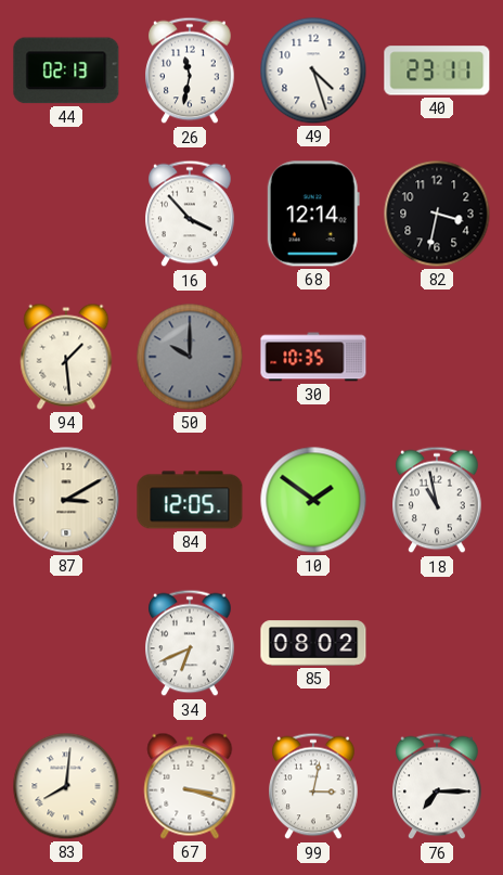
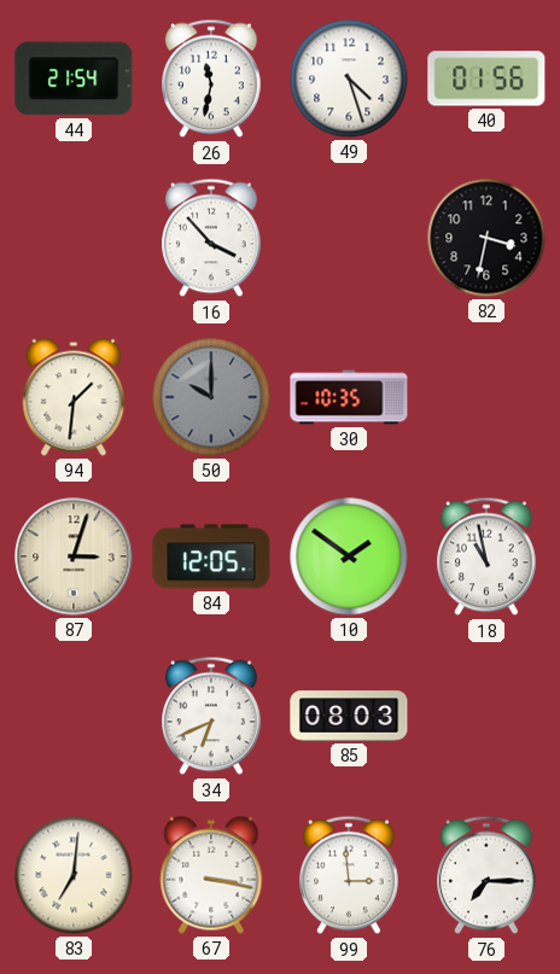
44: 02:13 -> 21:54
40: 23:11 -> 01:56
68: 12:14 -> none
94: 1:29 -> 1:31
87: 3:10 -> 3:03
85: 08:02 -> 08:03
83: 8:01 -> 7:01
67: 3:18 -> 3:17
99: 3:02 -> 2:59
